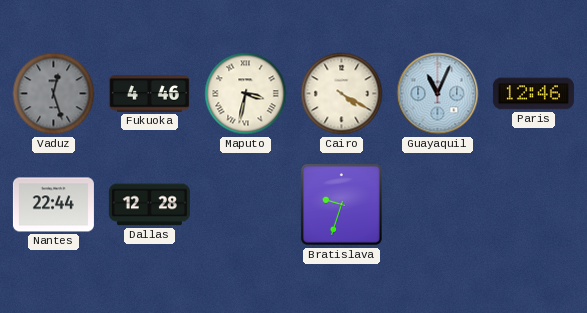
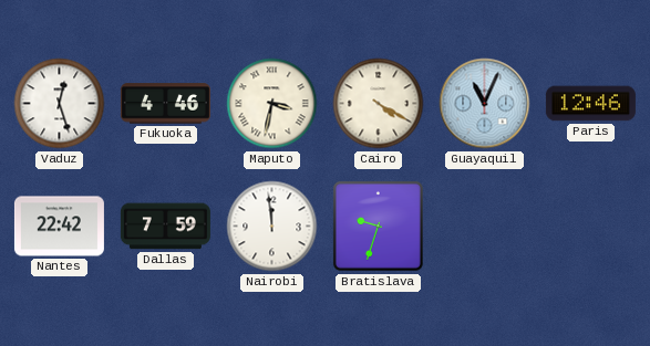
Vaduz dial: grey -> white
Nantes: 22:44 -> 22:42
Dallas: 12:28 -> 7:59
Nairobi: none -> 11:59
